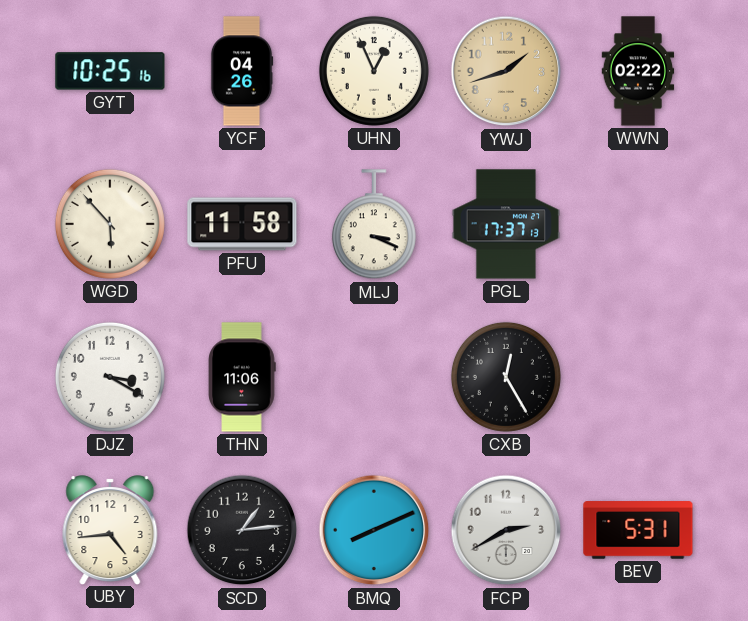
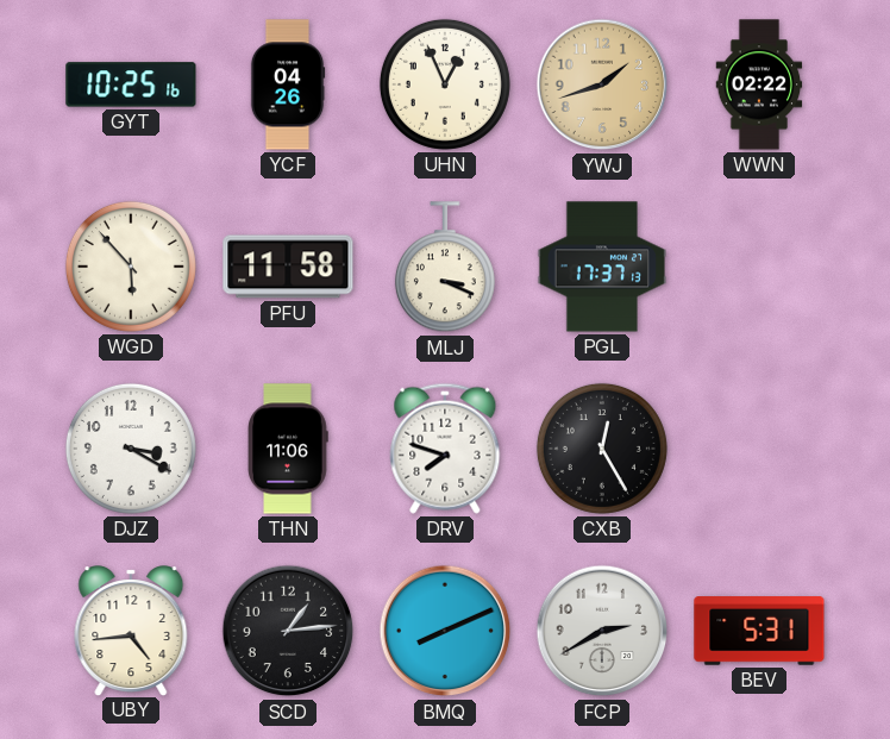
DRV: none -> 7:48
